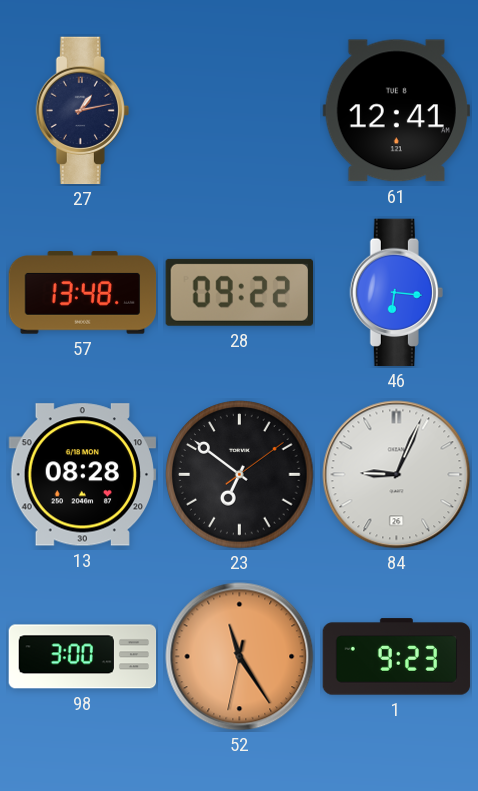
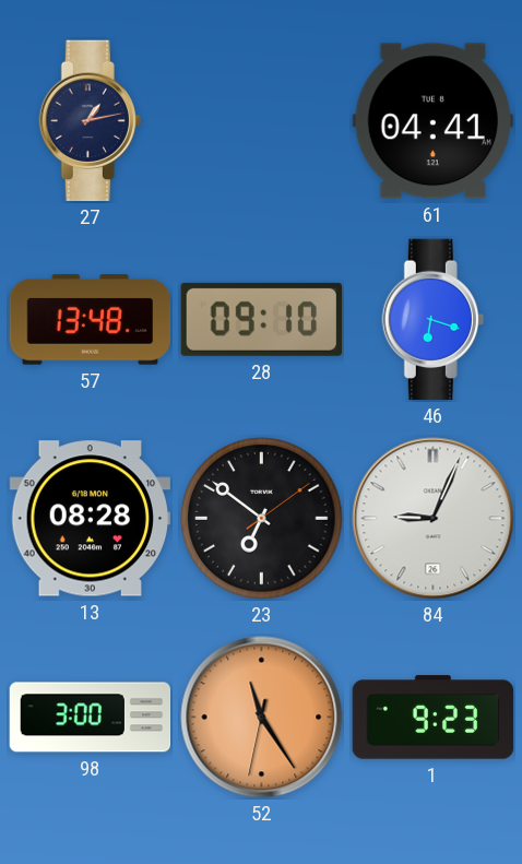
61: 12:41 -> 04:41
28: 09:22 -> 09:10
46: 6:16 -> 6:18
